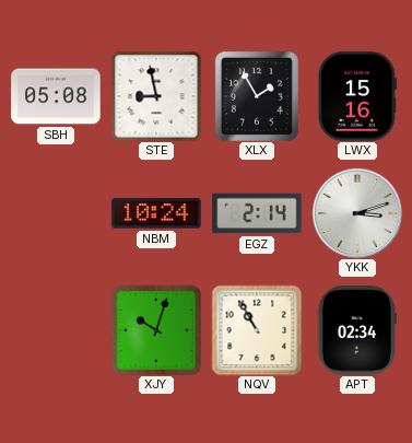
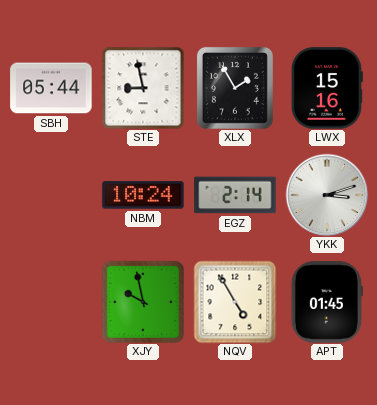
SBH: 05:08 -> 05:44
XJY: 10:03 -> 9:58
NQV: 10:55 -> 4:55
APT: 02:34 -> 01:45
